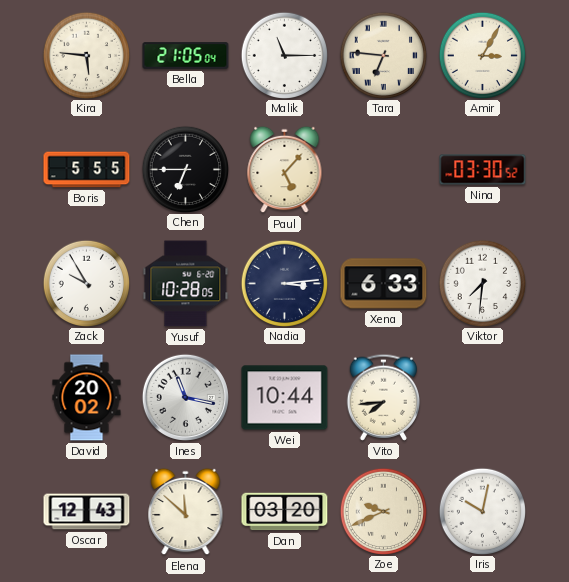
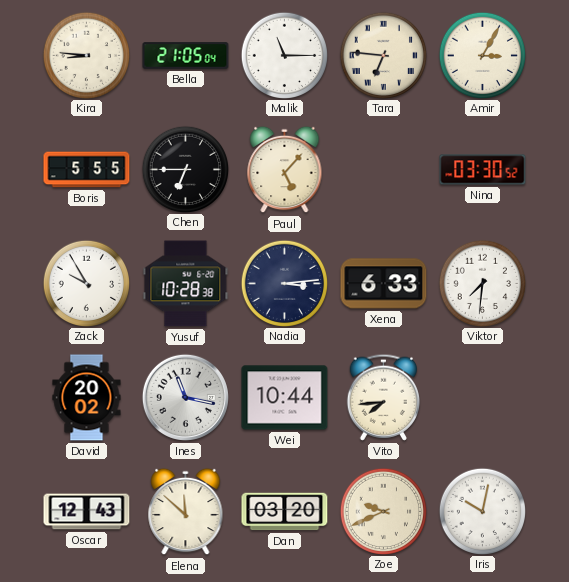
Kira: 5:46 -> 8:46
Yusuf: 10:28:05 -> 10:28:38
